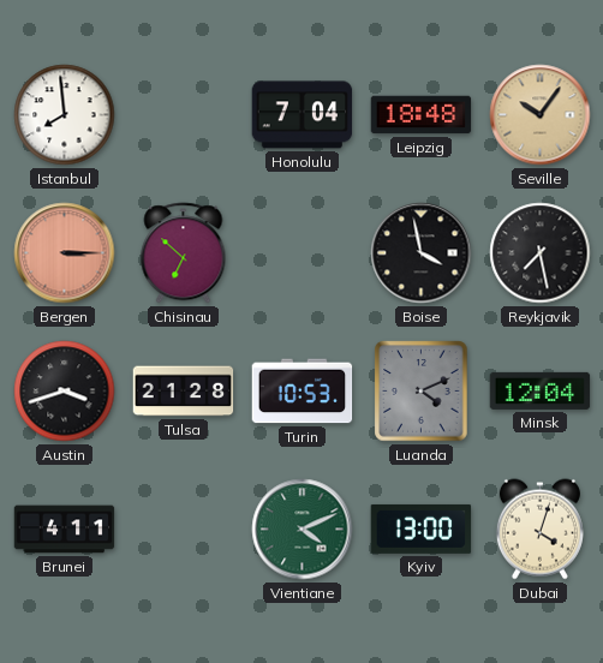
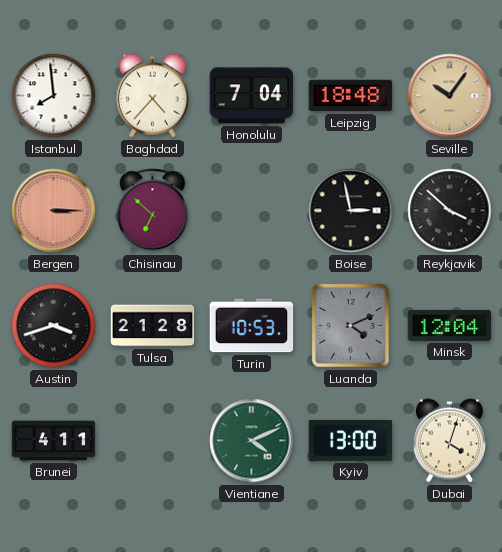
Baghdad: none -> 4:37
Boise: 3:58 -> 2:58
Reykjavik: 7:28 -> 3:52
